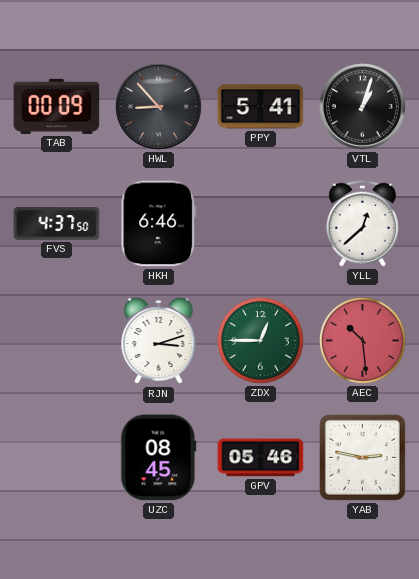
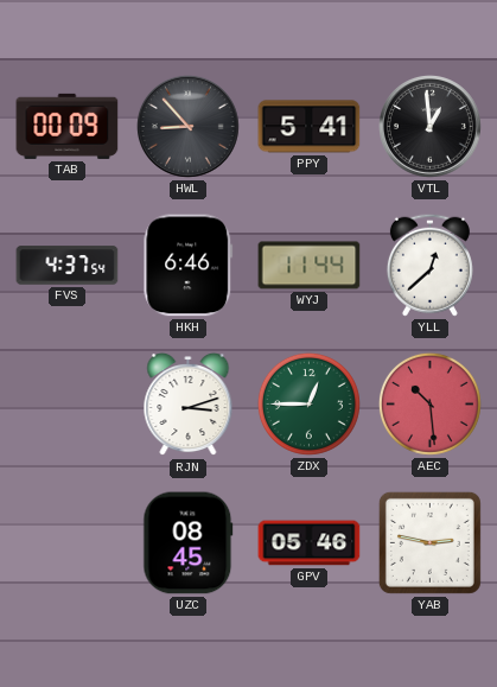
VTL: 1:03 -> 12:59
FVS: 4:37:50 -> 4:37:54
WYJ: none -> 11:44
